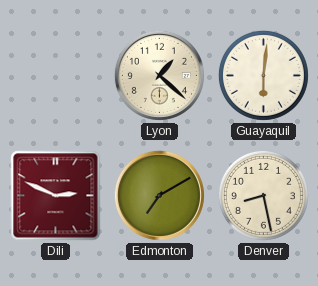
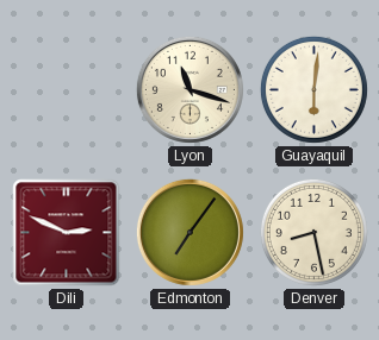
Lyon: 1:22 -> 11:18
Edmonton: 7:10 -> 7:06
